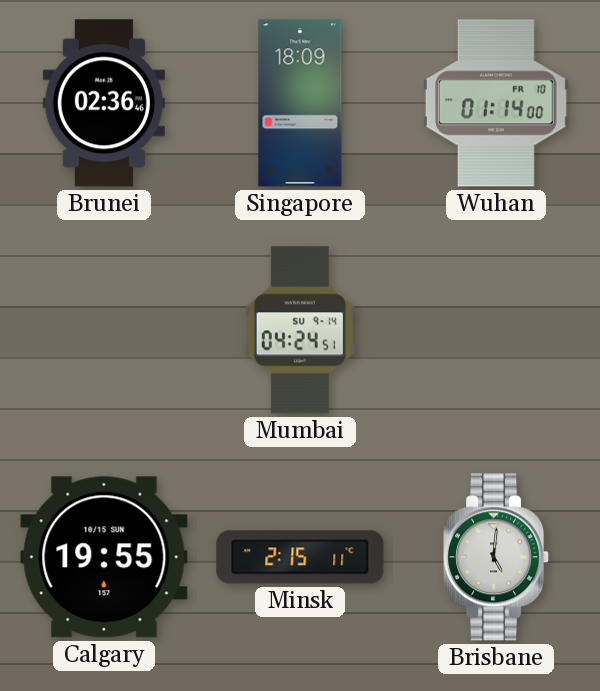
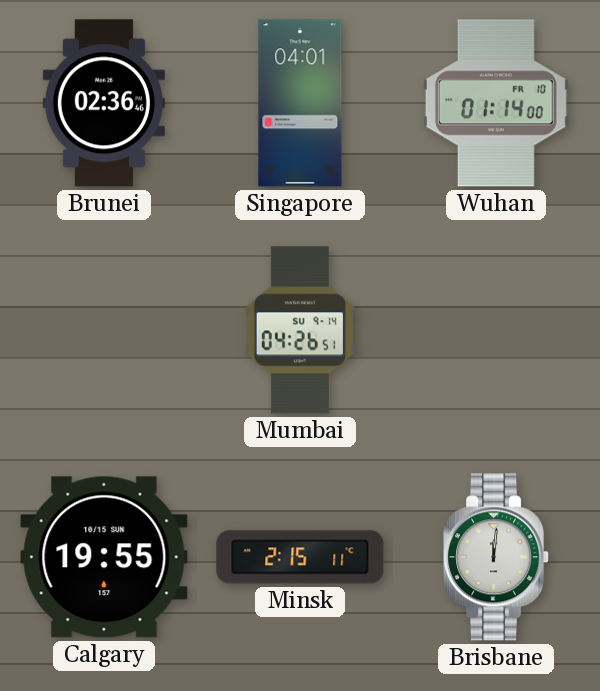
Singapore: 18:09 -> 04:01
Mumbai: 04:24 -> 04:26
Brisbane: 5:01 -> 12:01
